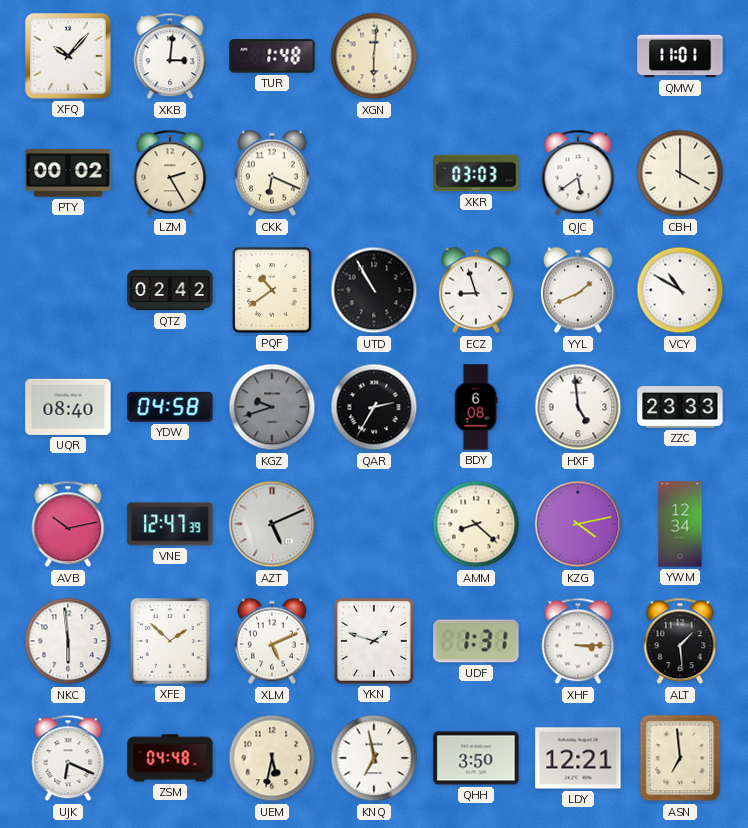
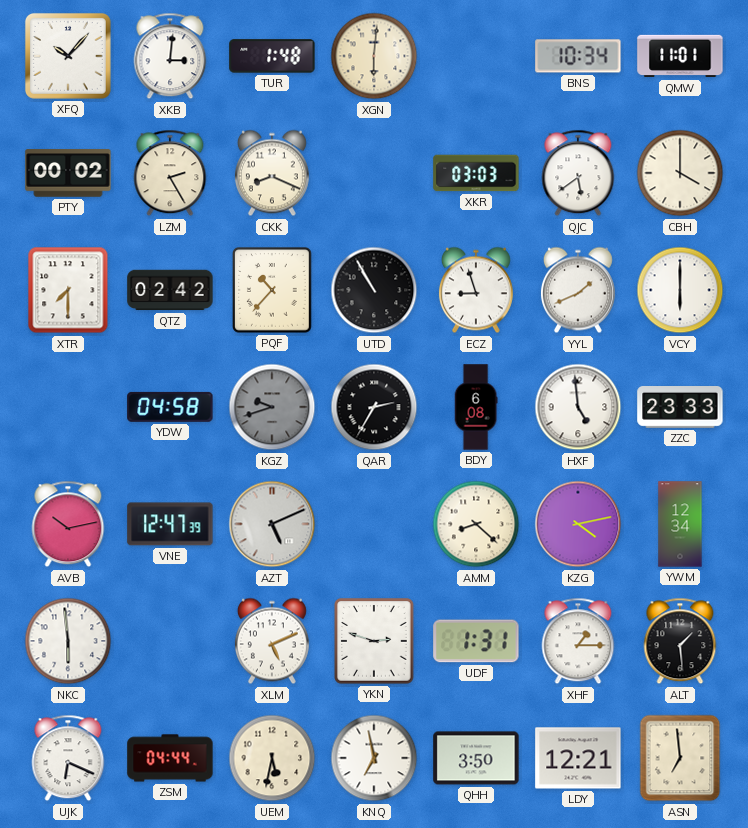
BNS: none -> 10:34
CKK: 6:19 -> 8:19
XTR: none -> 7:30
PQF: 10:39 -> 10:37
VCY: 10:50 -> 6:00
UQR: 08:40 -> none
XFE: 1:52 -> none
YKN: 1:48 -> 2:48
XHF: 3:15 -> 1:15
ZSM: 04:48 -> 04:44
